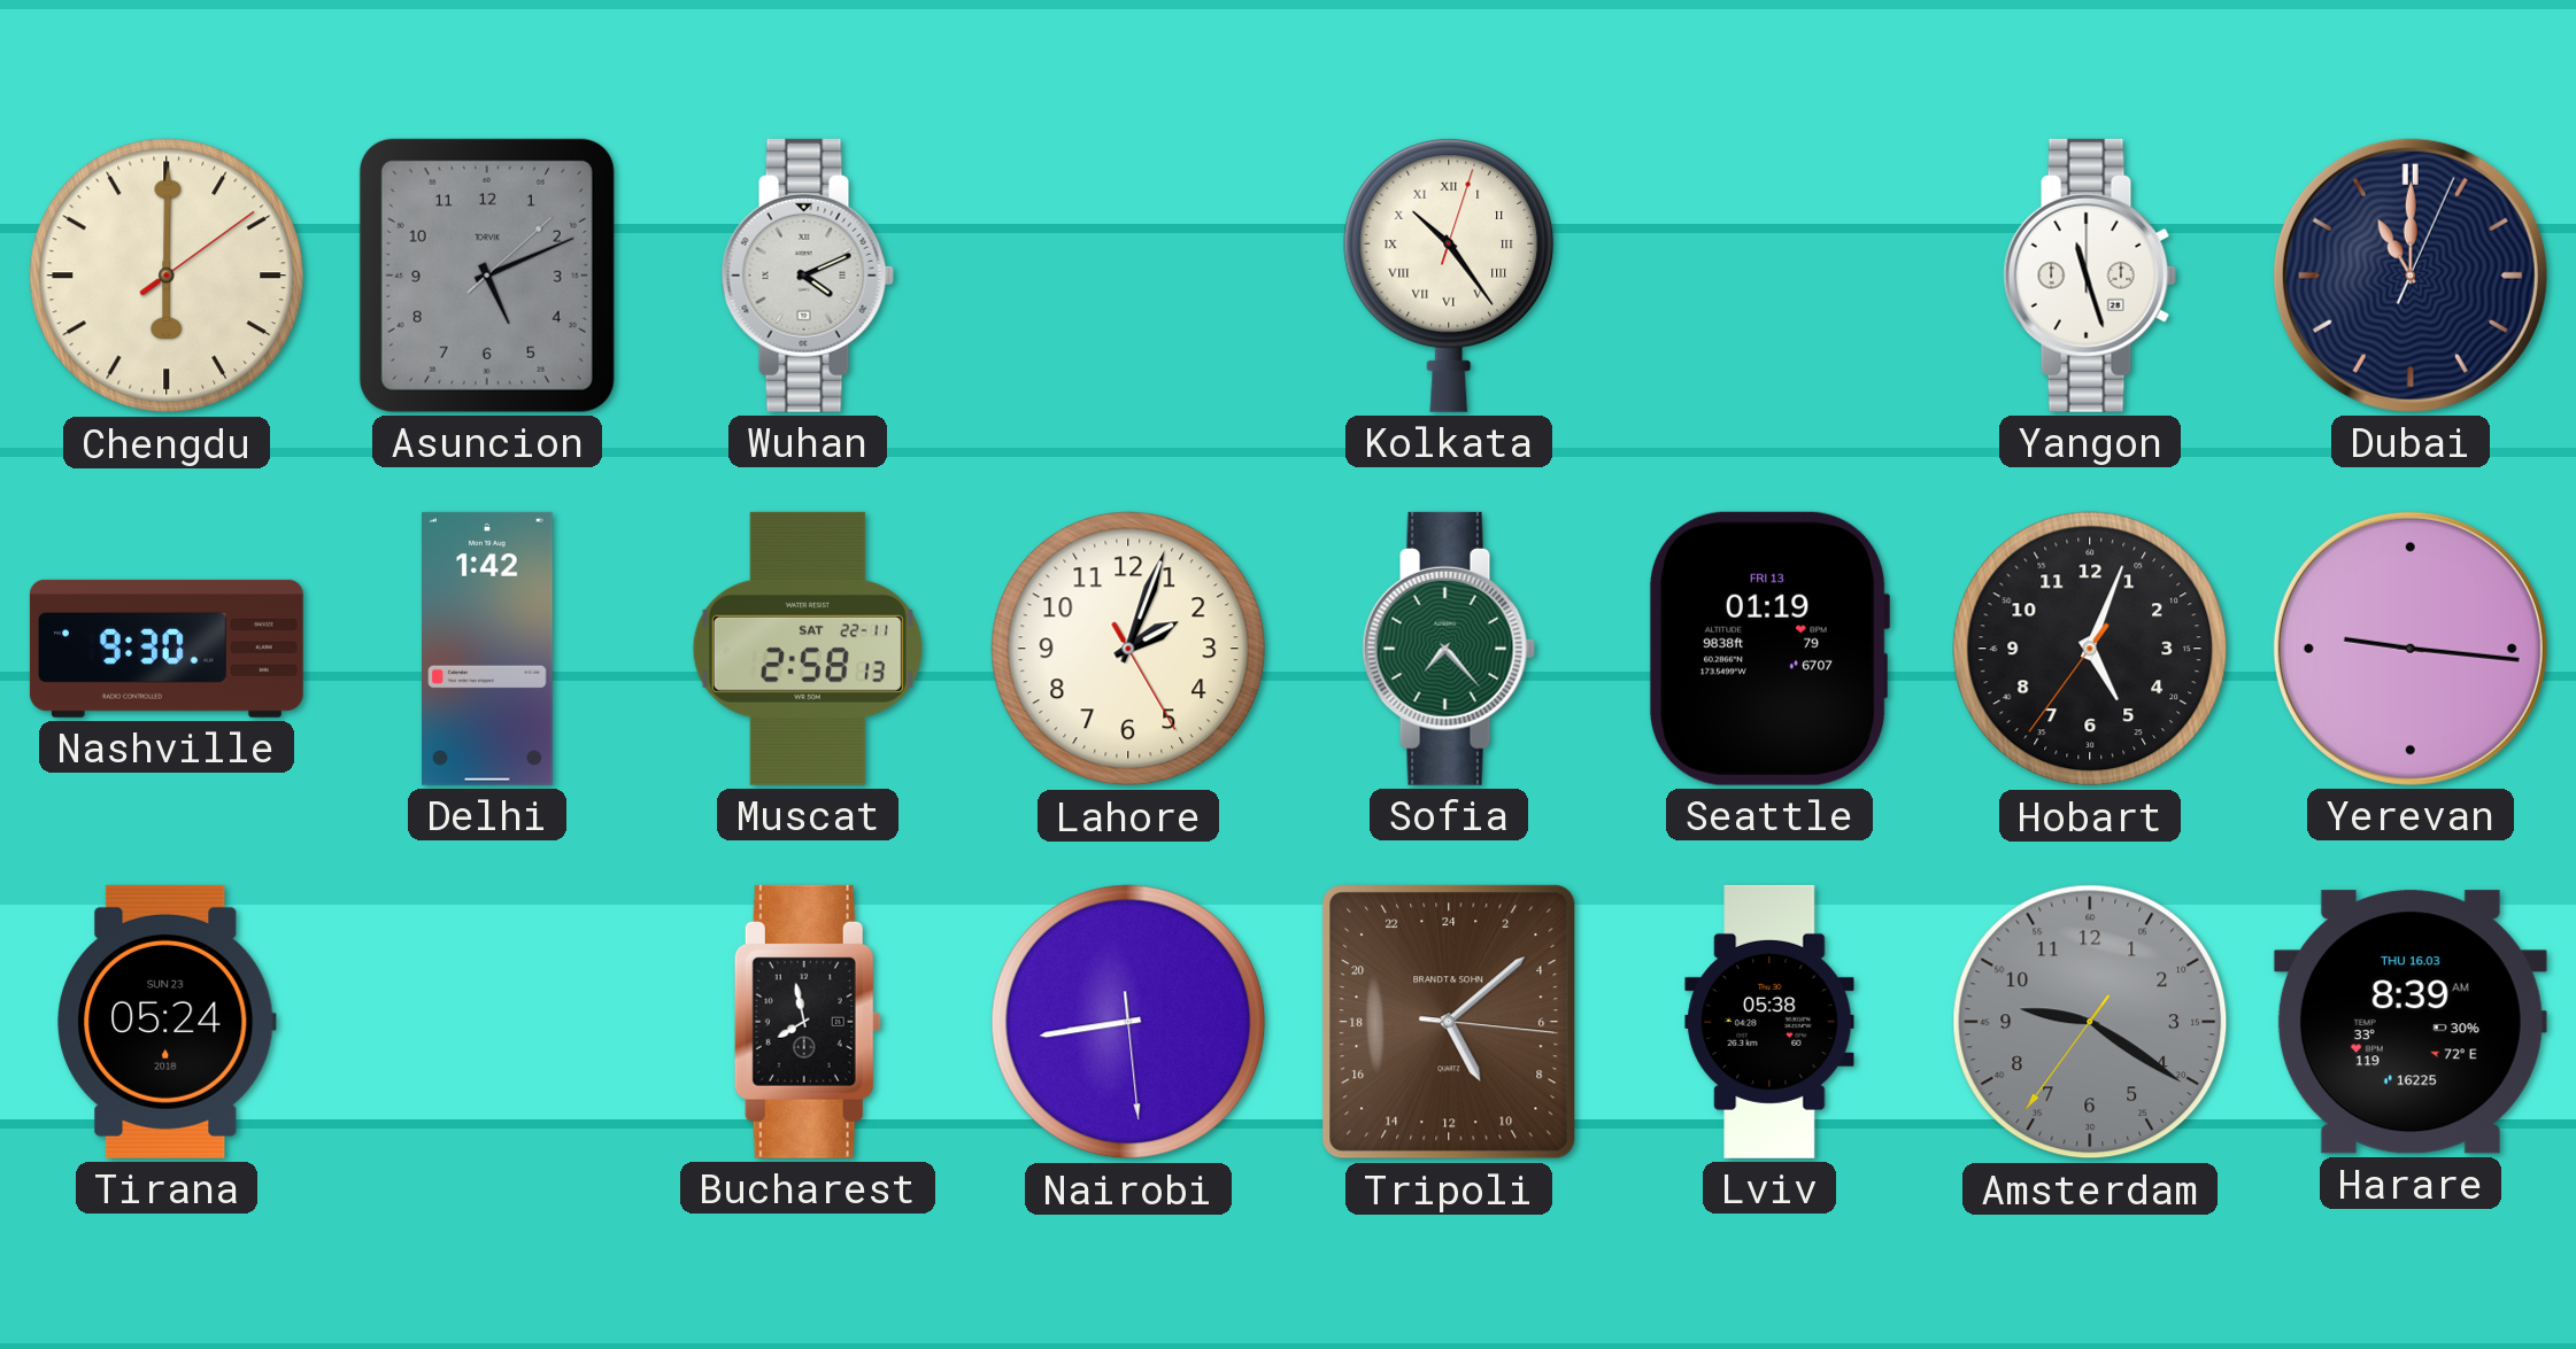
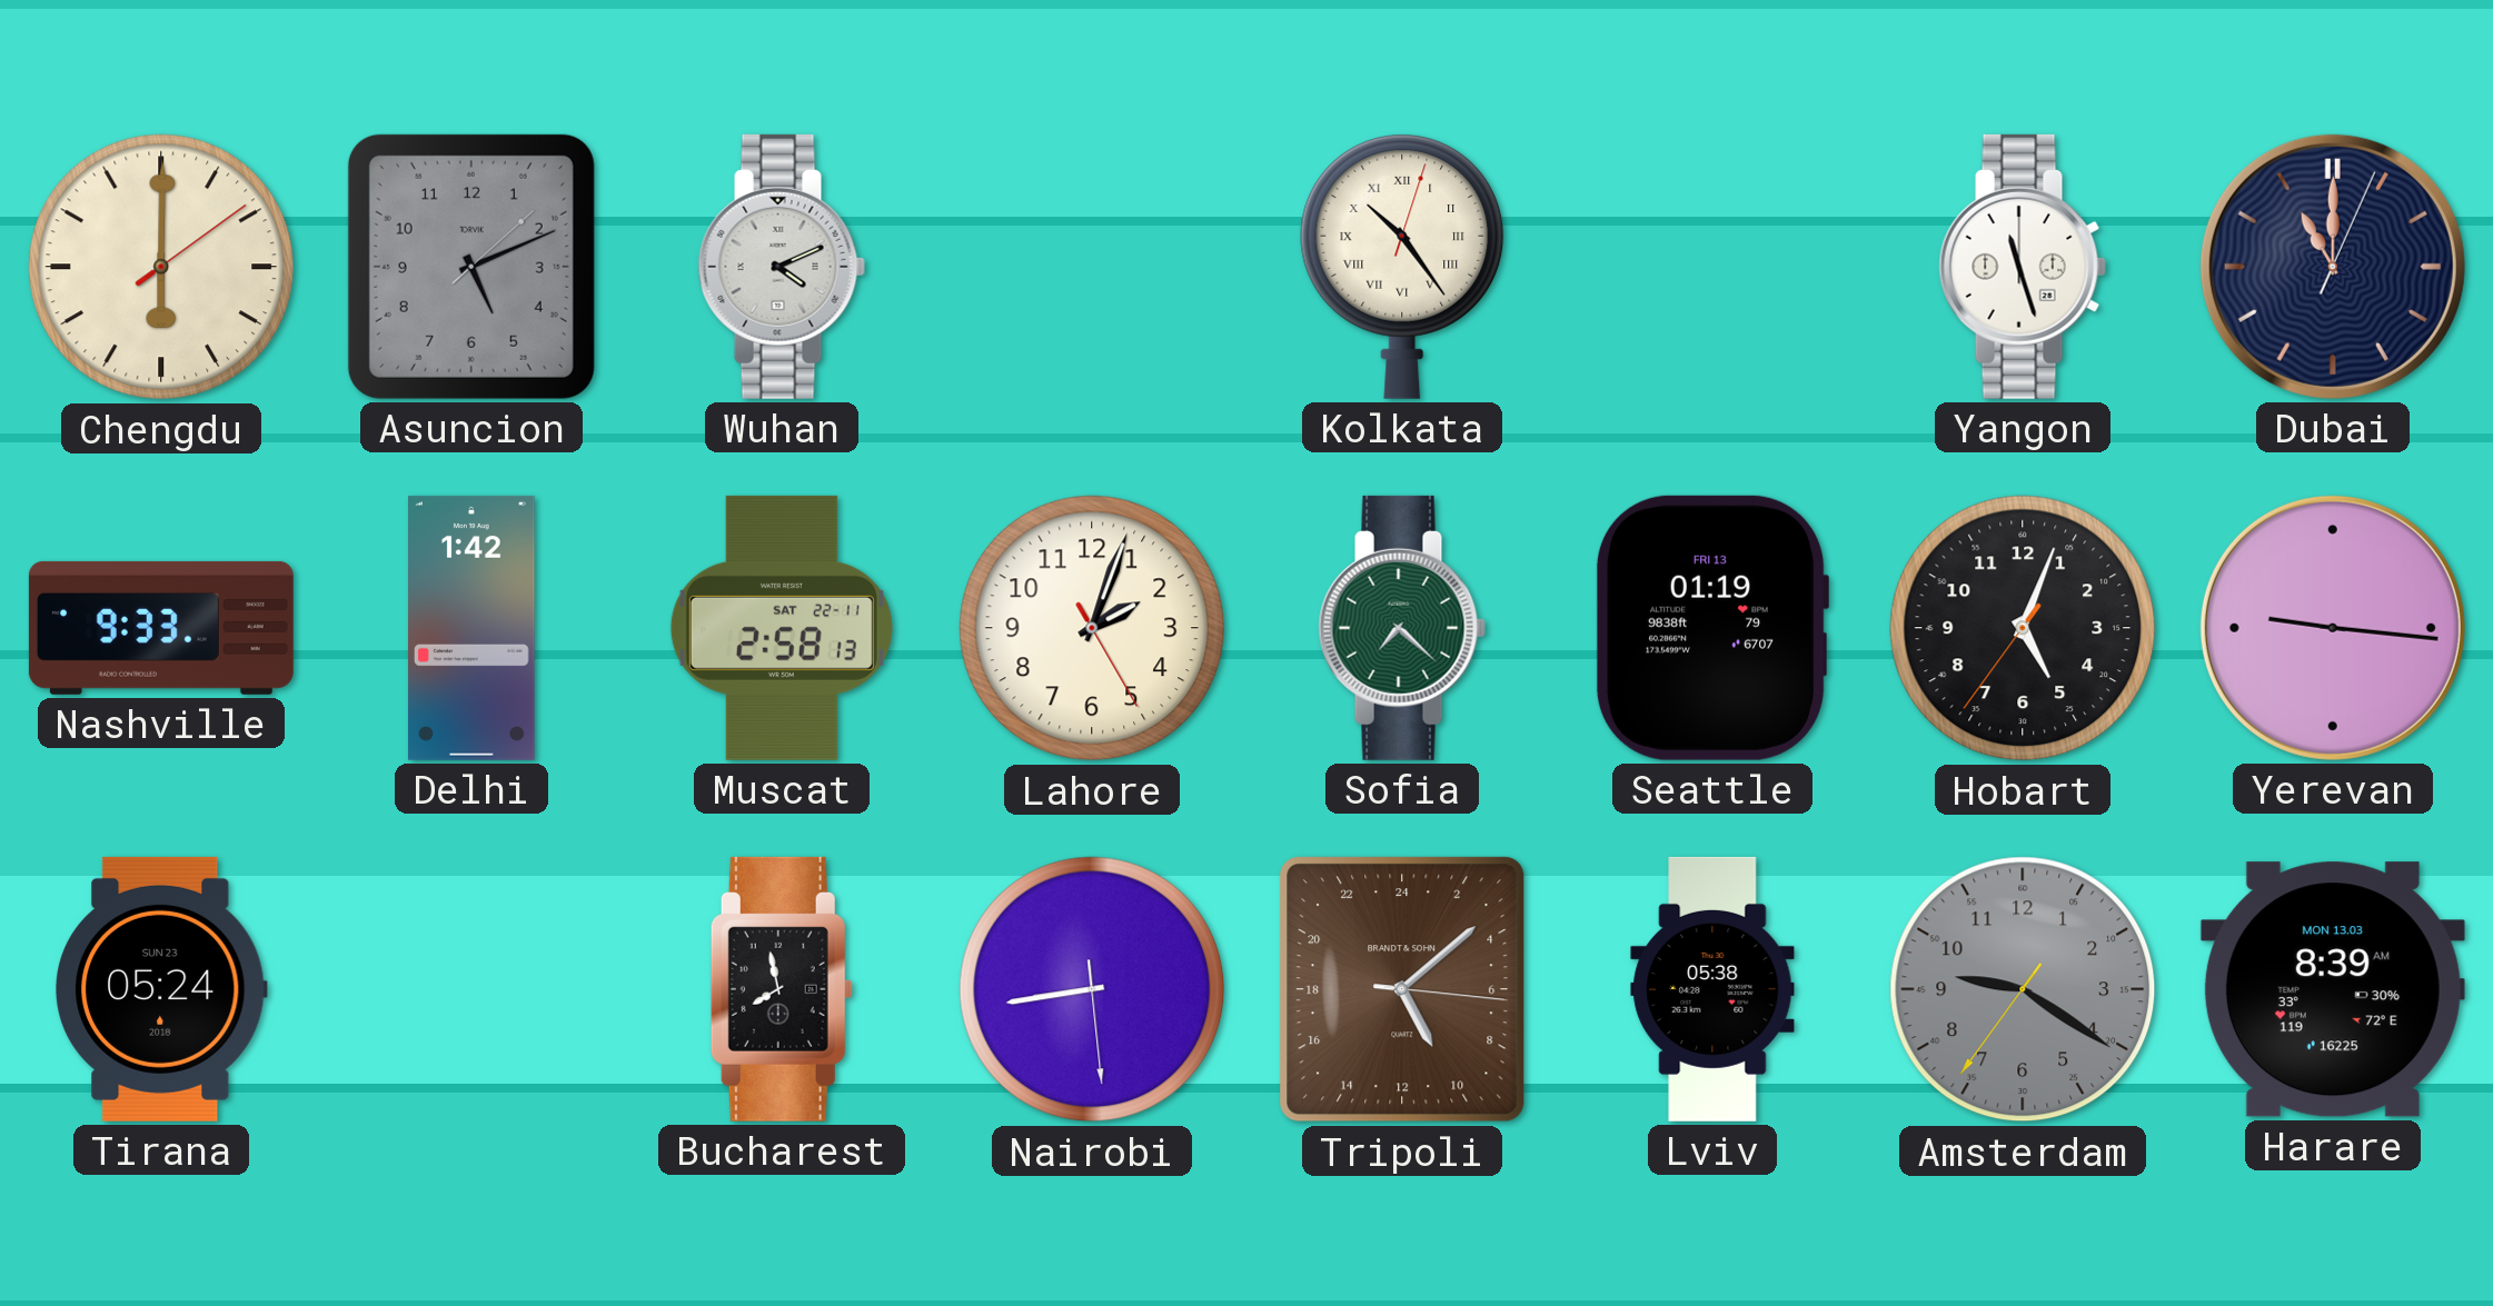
Nashville: 9:30 -> 9:33
Sofia: 7:23 -> 7:22
Harare date: THU 16.03 -> MON 13.03
